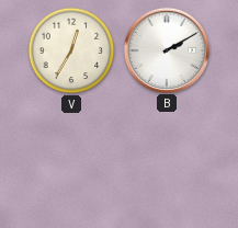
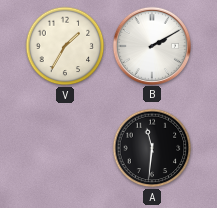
V: 12:35 -> 1:35
A: none -> 11:31
